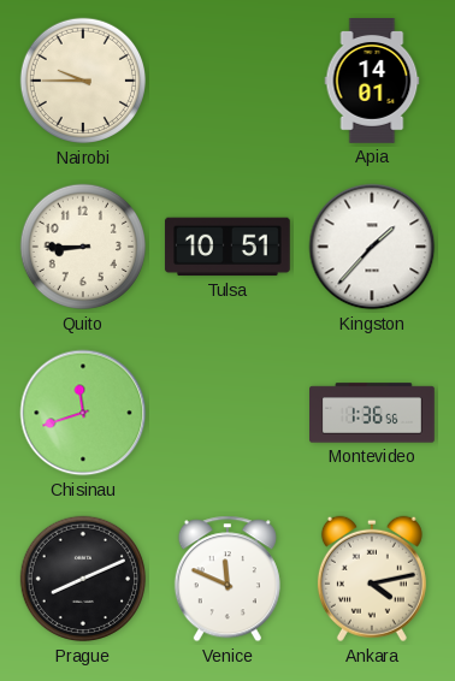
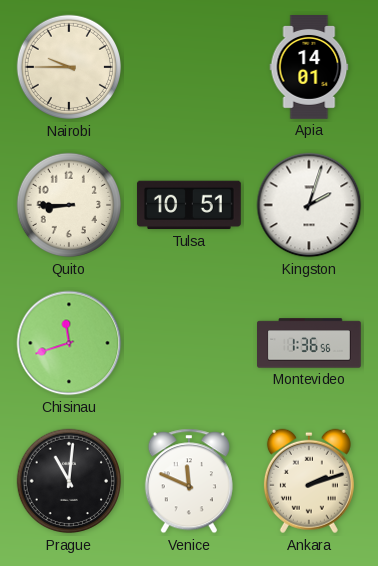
Kingston: 1:37 -> 2:03
Prague: 8:11 -> 11:01
Ankara: 4:13 -> 2:12
